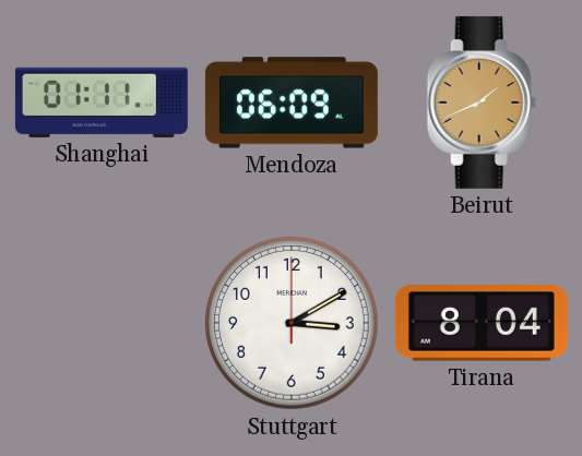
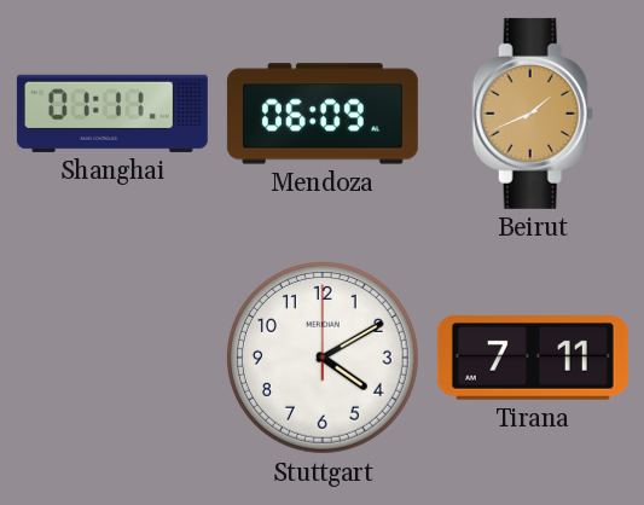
Stuttgart: 3:10 -> 4:10
Tirana: 8:04 -> 7:11
